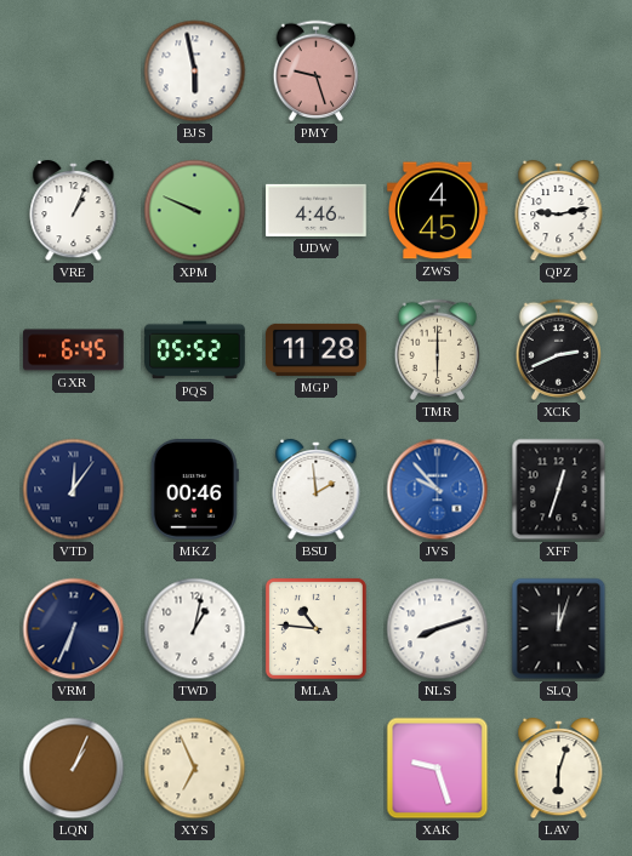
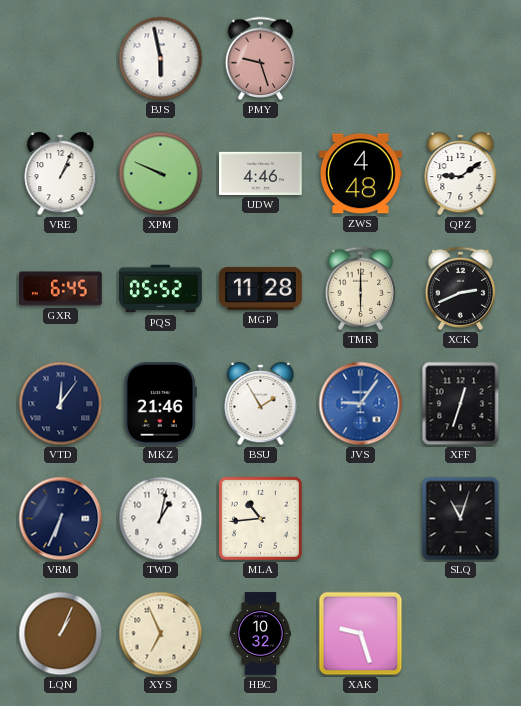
ZWS: 4:45 -> 4:48
QPZ: 9:13 -> 9:09
MKZ: 00:46 -> 21:46
BSU: 1:59 -> 1:55
JVS: 9:53 -> 9:06
MLA: 10:46 -> 10:44
NLS: 8:12 -> none
SLQ: 12:03 -> 11:03
HBC: none -> 10:32
LAV: 6:03 -> none
